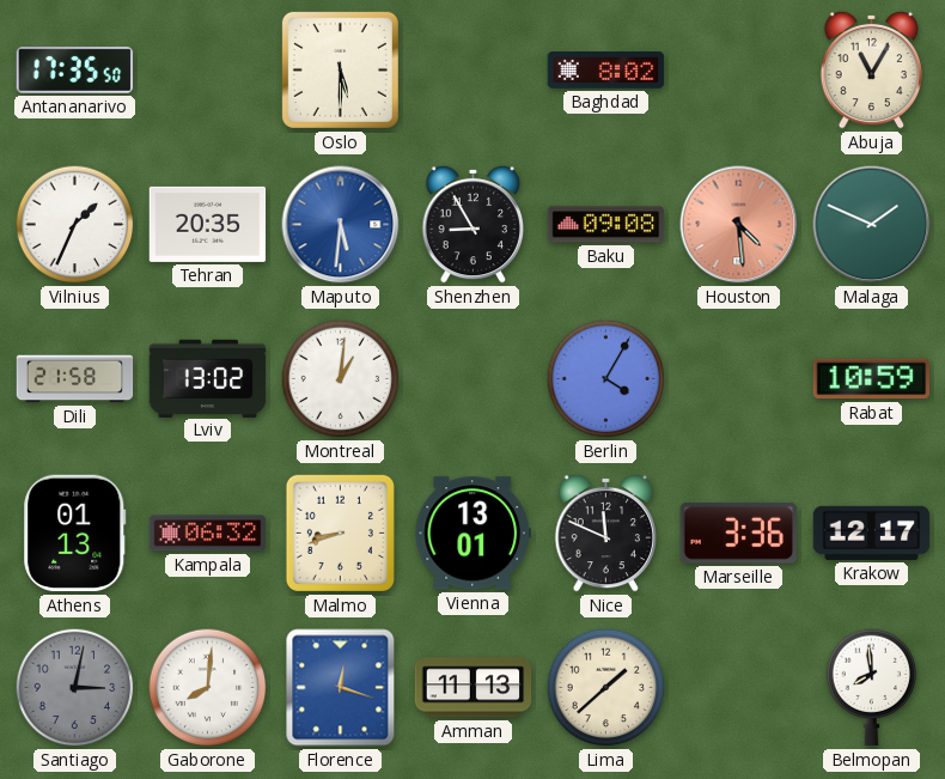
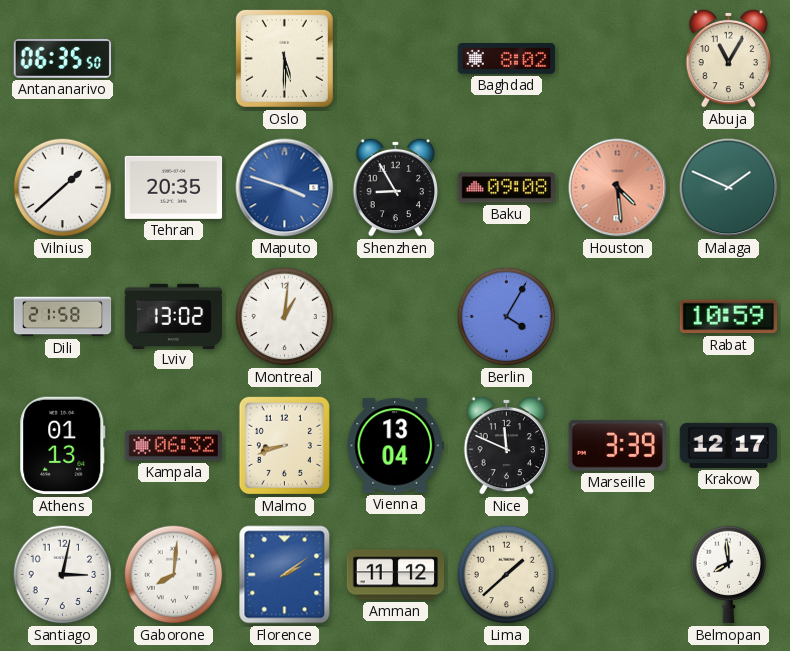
Antananarivo: 17:35 -> 06:35
Vilnius: 1:34 -> 1:38
Maputo: 5:31 -> 3:48
Vienna: 13:01 -> 13:04
Marseille: 3:36 -> 3:39
Santiago dial: grey -> white
Florence: 12:18 -> 2:09
Amman: 11:13 -> 11:12
